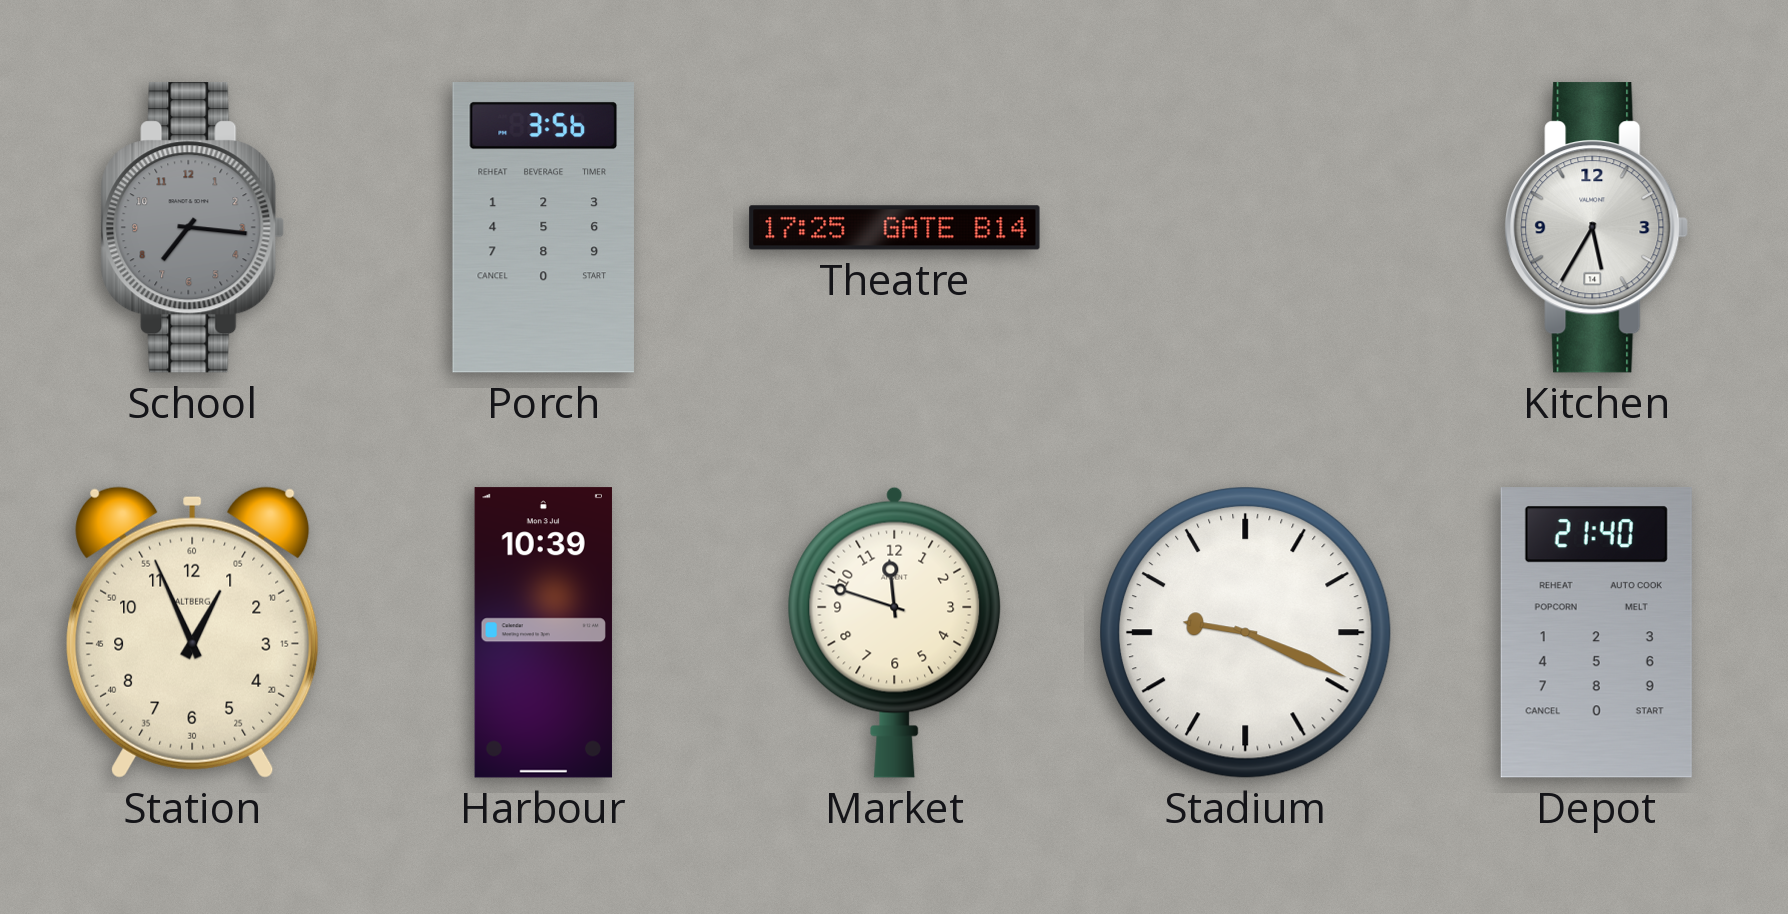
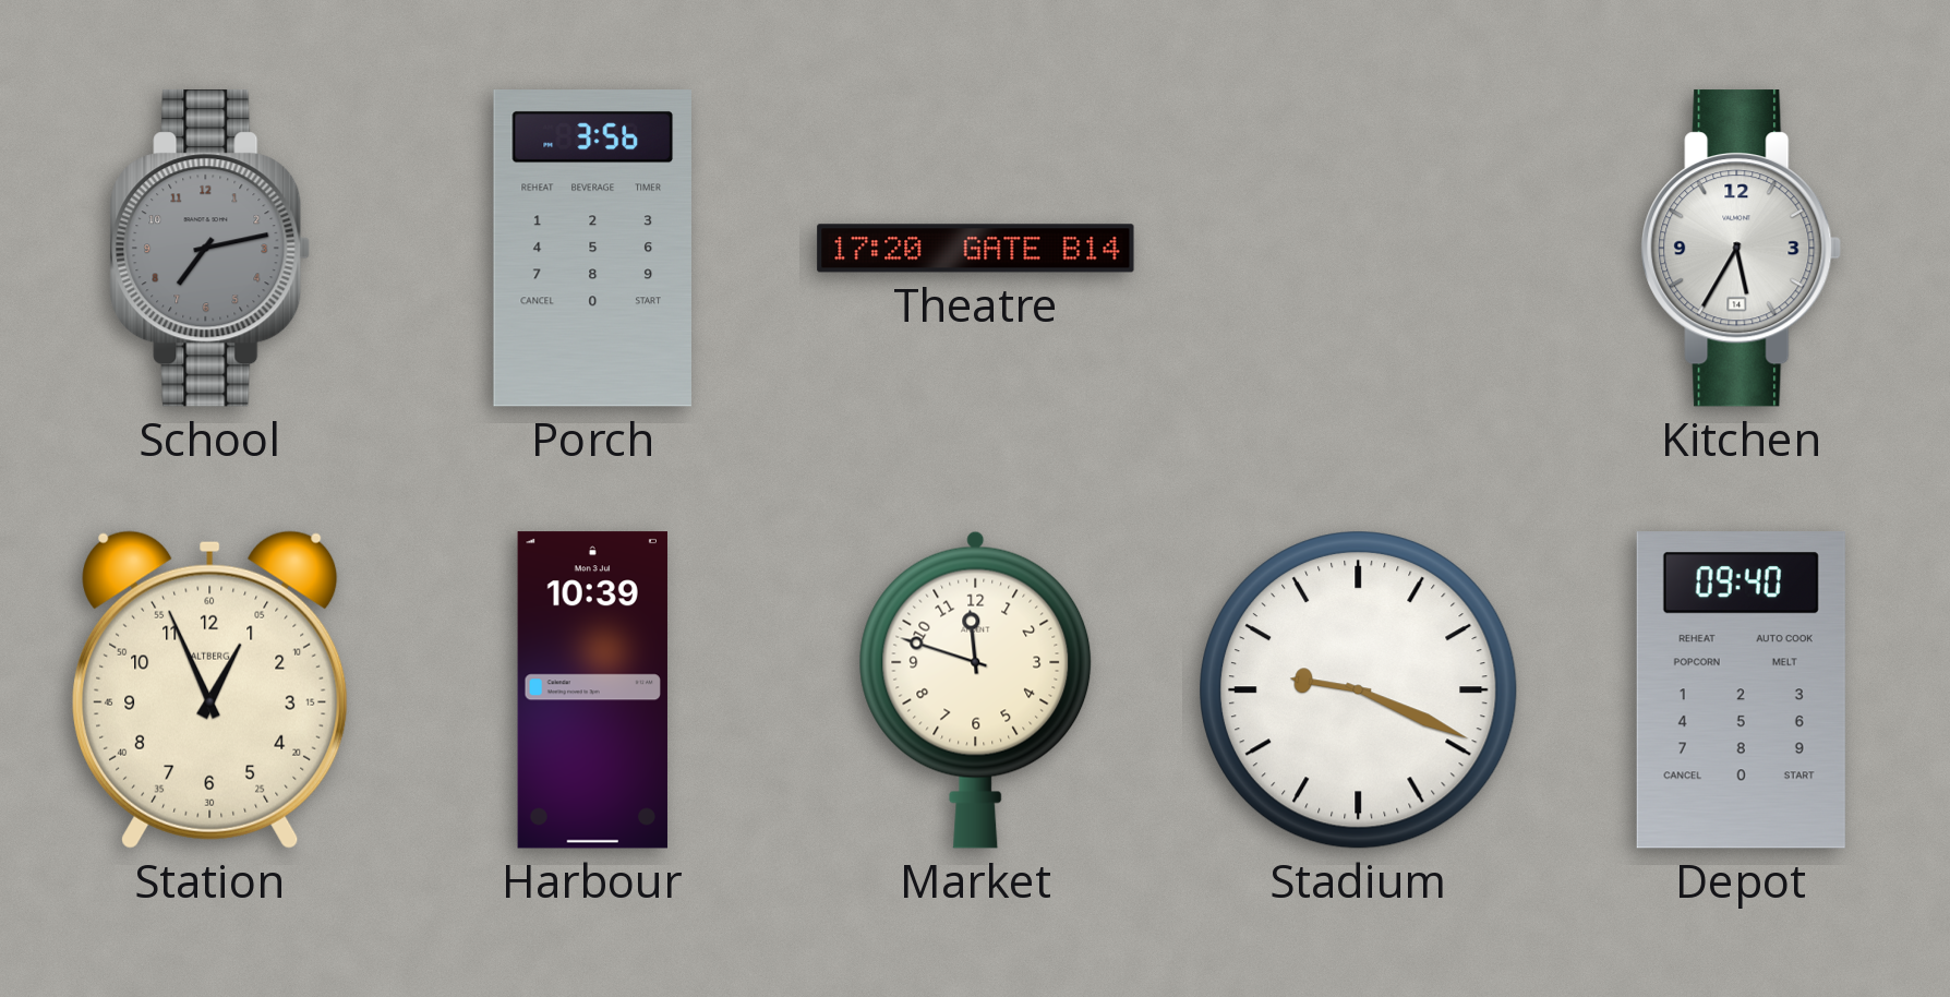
School: 7:16 -> 7:13
Theatre: 17:25 -> 17:20
Depot: 21:40 -> 09:40
